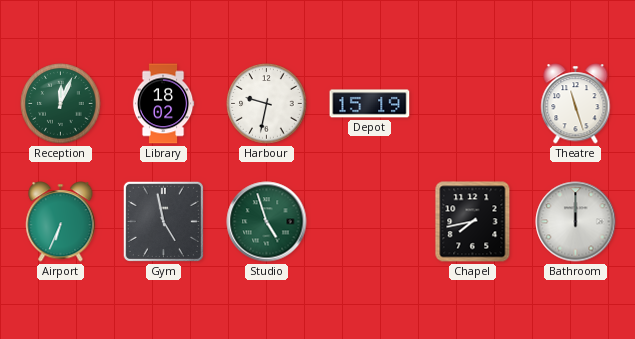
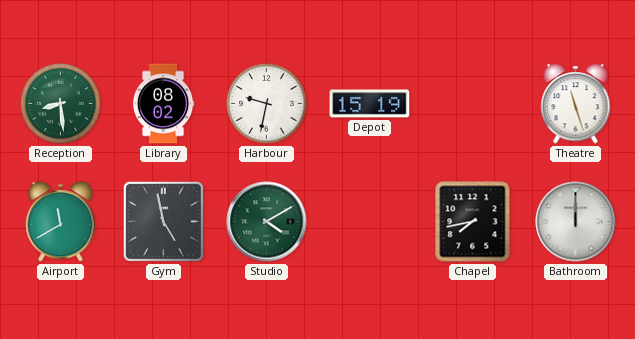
Reception: 12:04 -> 8:29
Library: 18:02 -> 08:02
Airport: 6:34 -> 11:40
Studio: 4:57 -> 4:10
